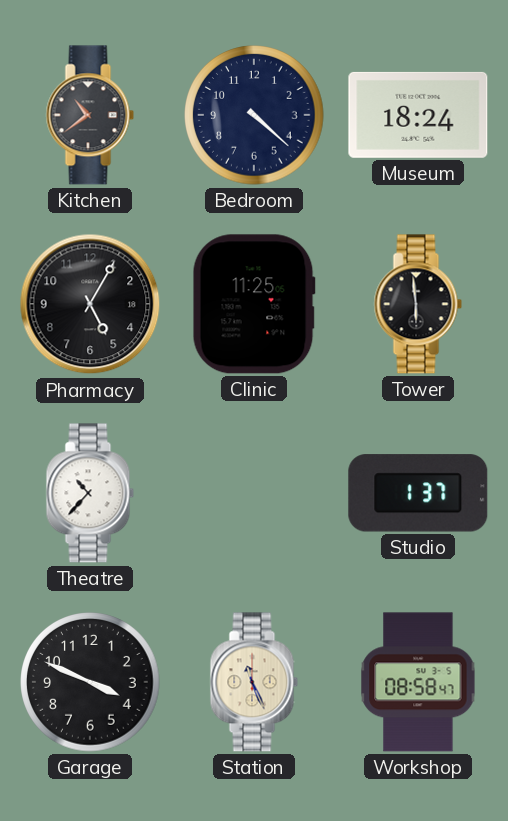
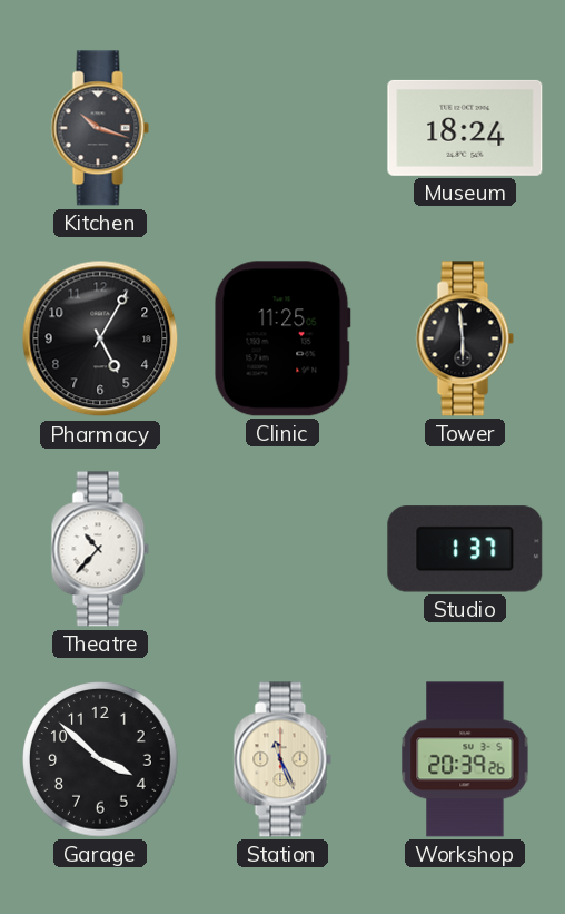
Kitchen: 10:39 -> 10:18
Bedroom: 4:22 -> none
Garage: 3:49 -> 3:52
Workshop: 08:58 -> 20:39
